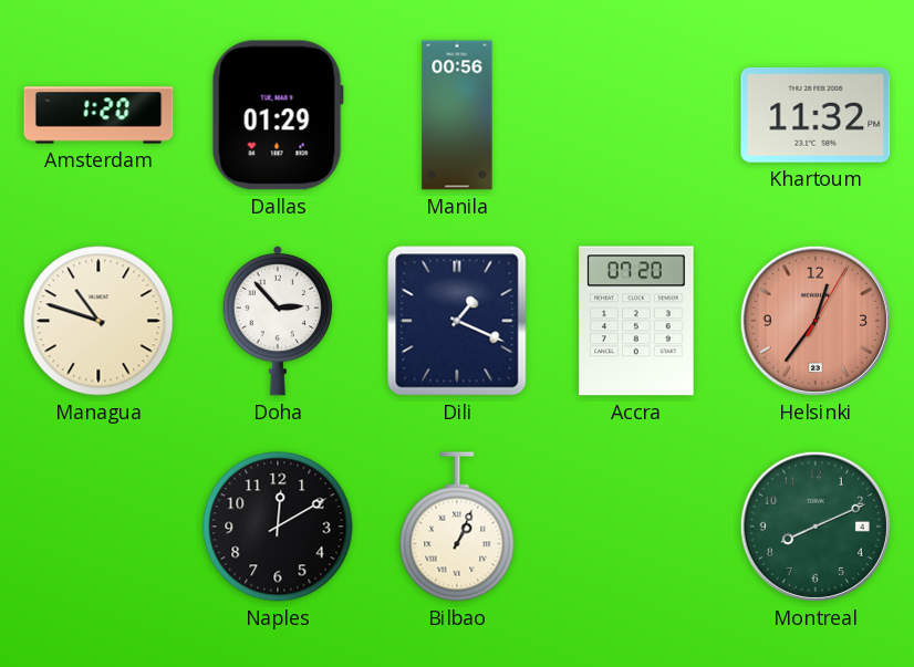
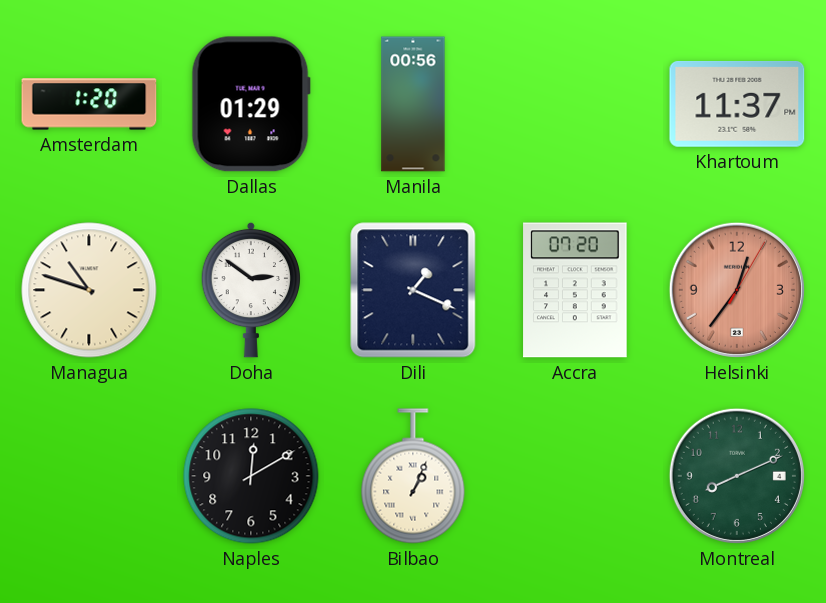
Khartoum: 11:32 -> 11:37
Doha: 2:53 -> 2:51
